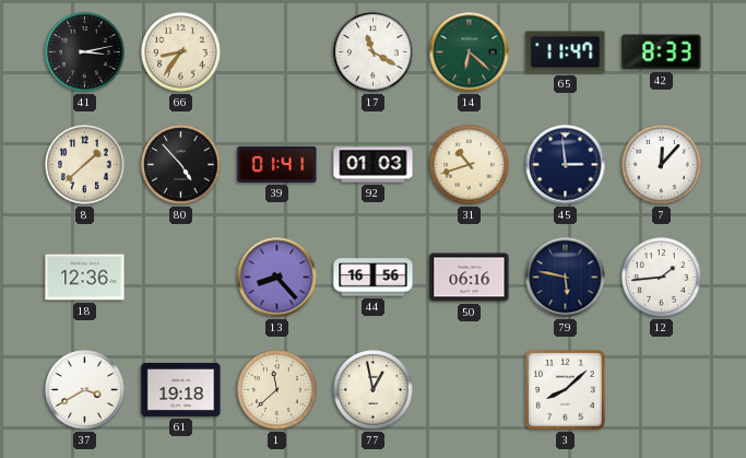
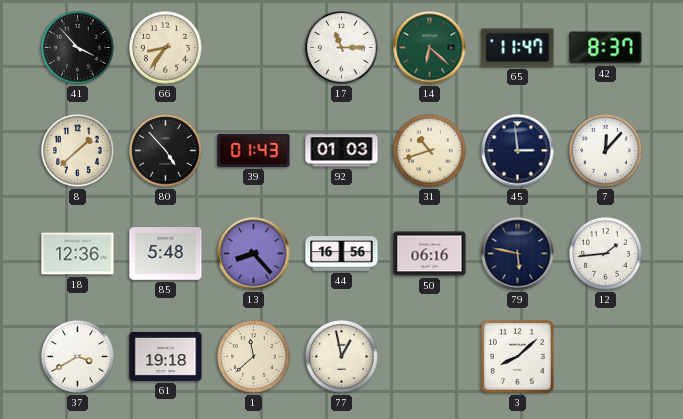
41: 3:13 -> 3:53
17: 11:20 -> 11:15
42: 8:33 -> 8:37
39: 01:41 -> 01:43
85: none -> 5:48
